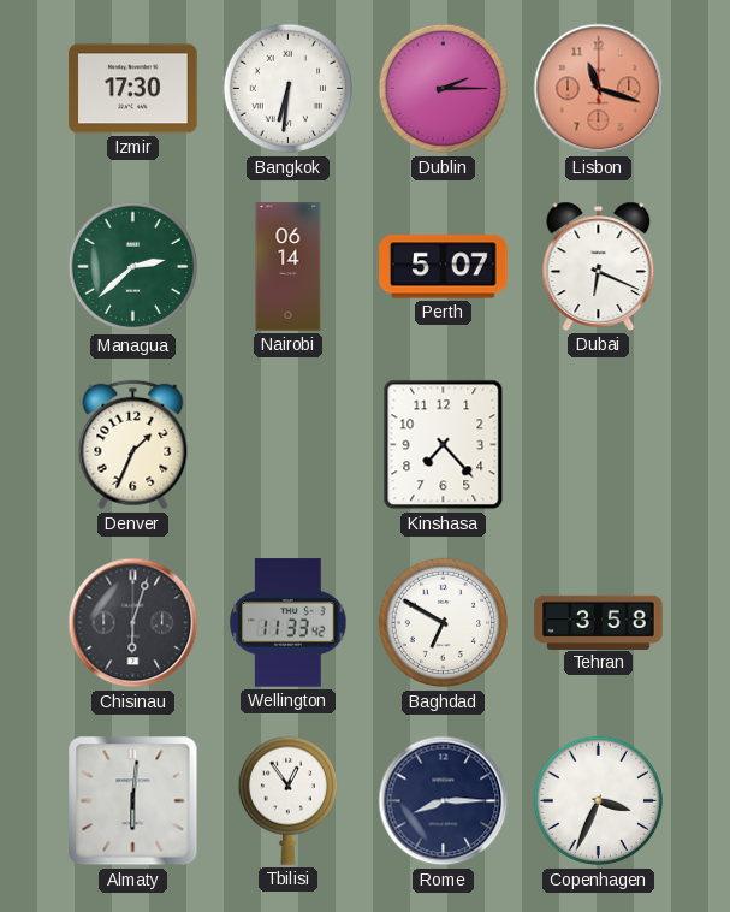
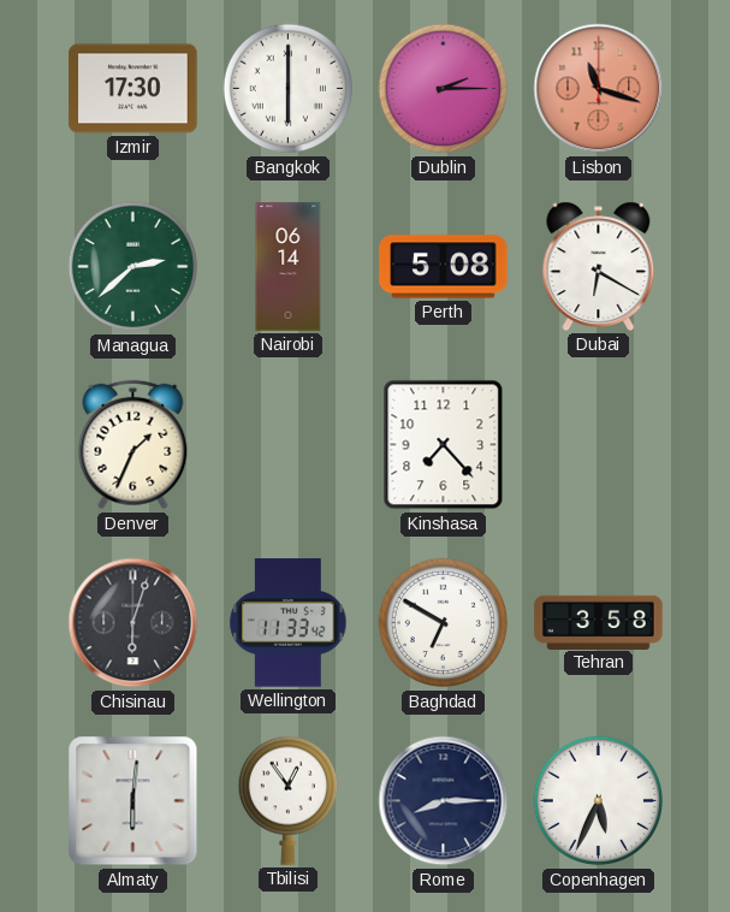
Bangkok: 6:31 -> 6:00
Perth: 5:07 -> 5:08
Dubai: 6:19 -> 6:20
Copenhagen: 3:34 -> 5:34
